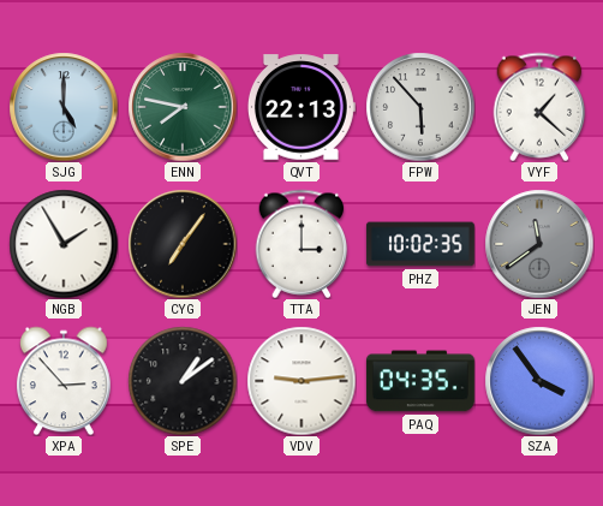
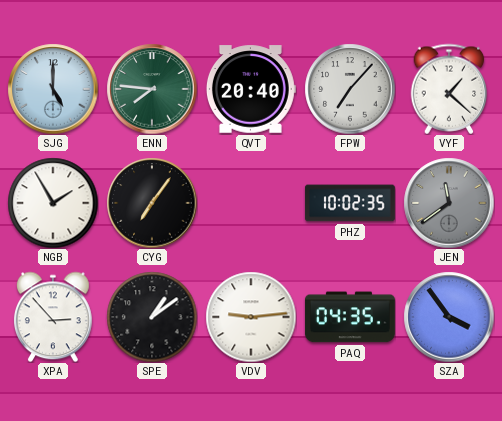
ENN: 7:47 -> 7:46
QVT: 22:13 -> 20:40
FPW: 5:53 -> 7:07
TTA: 3:00 -> none
